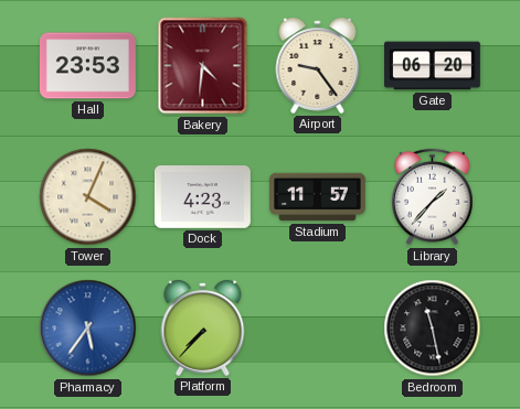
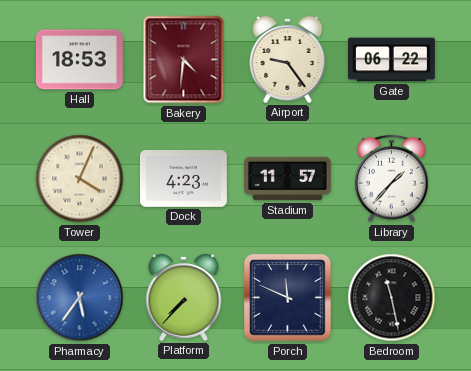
Hall: 23:53 -> 18:53
Gate: 06:20 -> 06:22
Porch: none -> 11:49
